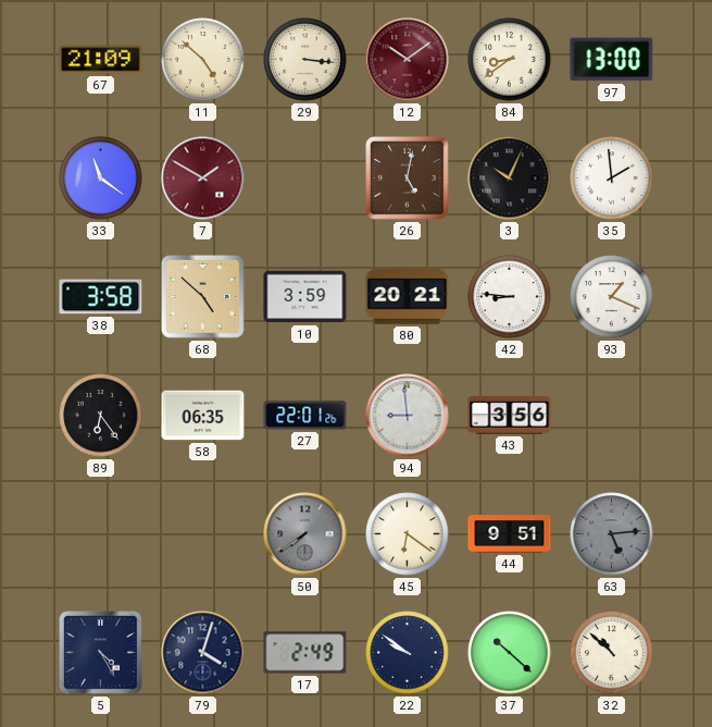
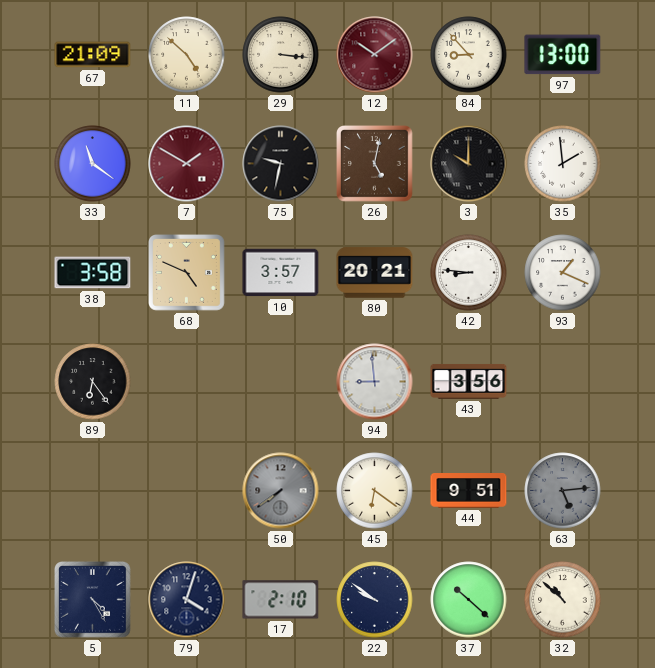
84: 8:39 -> 8:53
75: none -> 9:32
3: 10:04 -> 10:00
68: 4:52 -> 4:49
10: 3:59 -> 3:57
58: 06:35 -> none
27: 22:01 -> none
17: 2:49 -> 2:10
